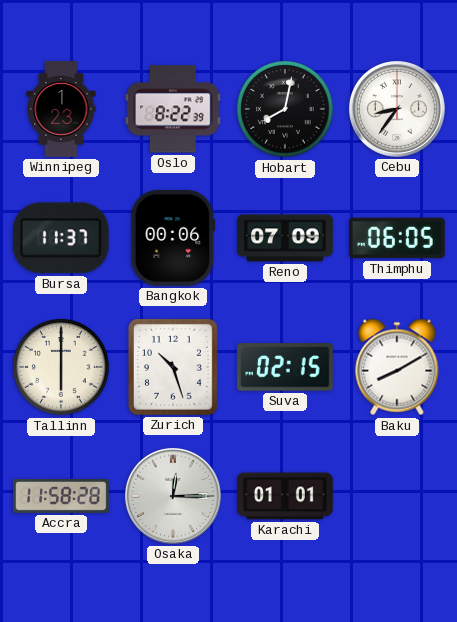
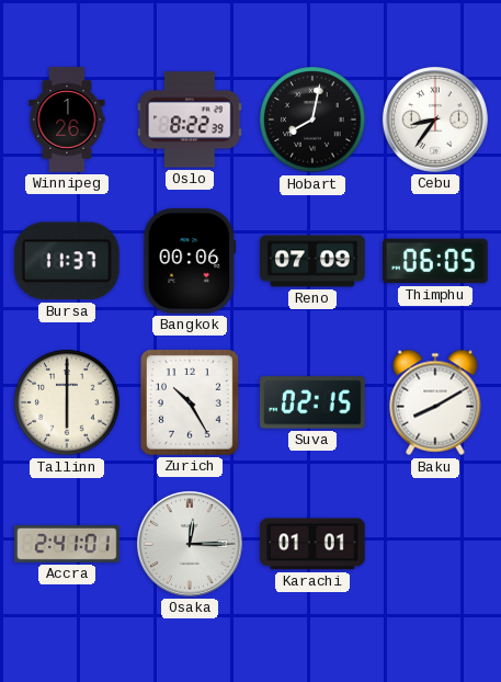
Winnipeg: 1:23 -> 1:26
Zurich: 10:27 -> 10:25
Accra: 11:58 -> 2:41
